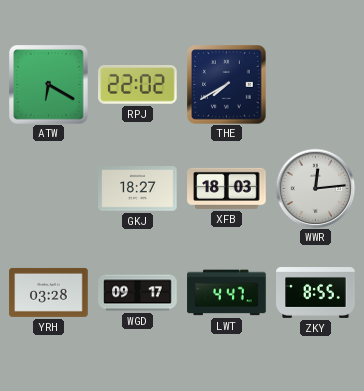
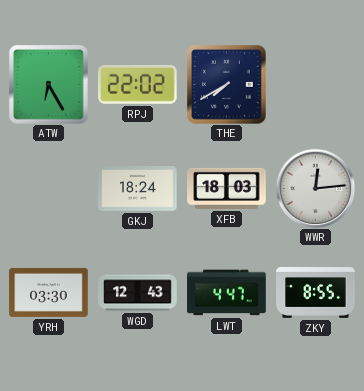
ATW: 6:20 -> 6:25
GKJ: 18:27 -> 18:24
YRH: 03:28 -> 03:30
WGD: 09:17 -> 12:43
